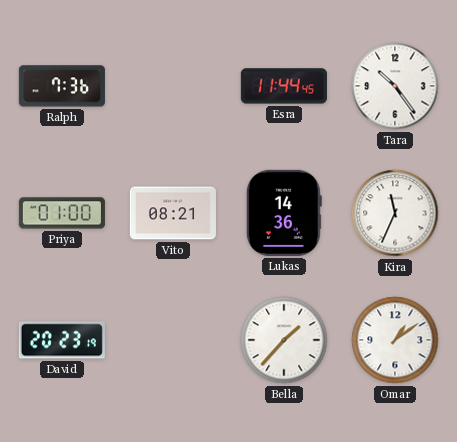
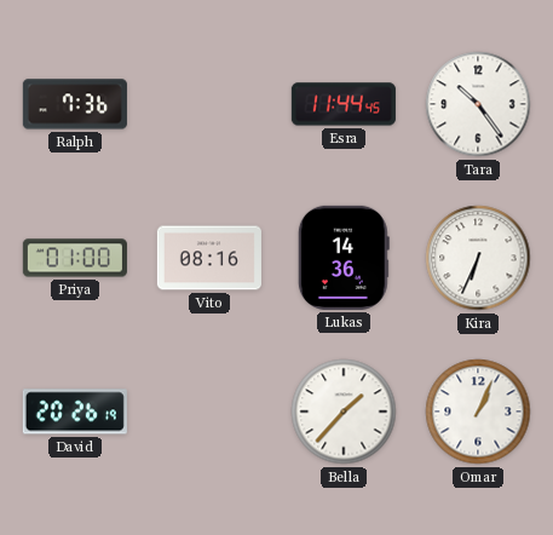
Vito: 08:21 -> 08:16
Kira: 11:34 -> 6:34
David: 20:23 -> 20:26
Omar: 1:09 -> 1:04
